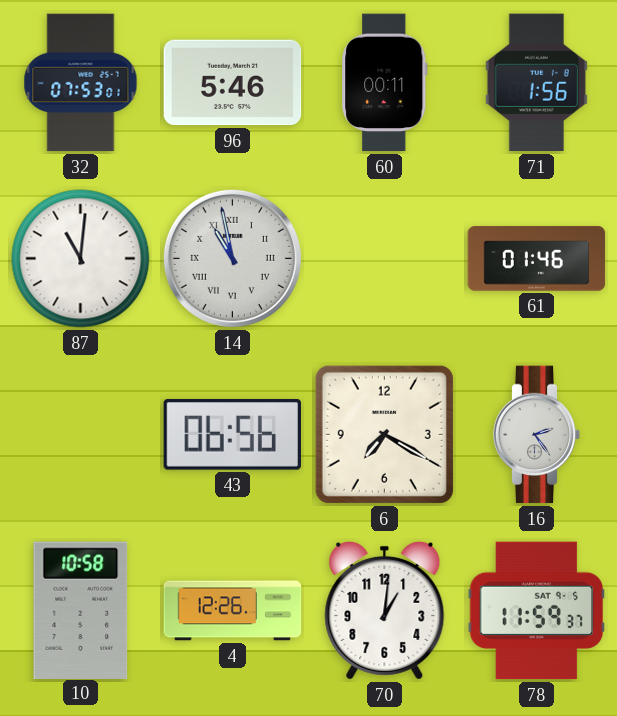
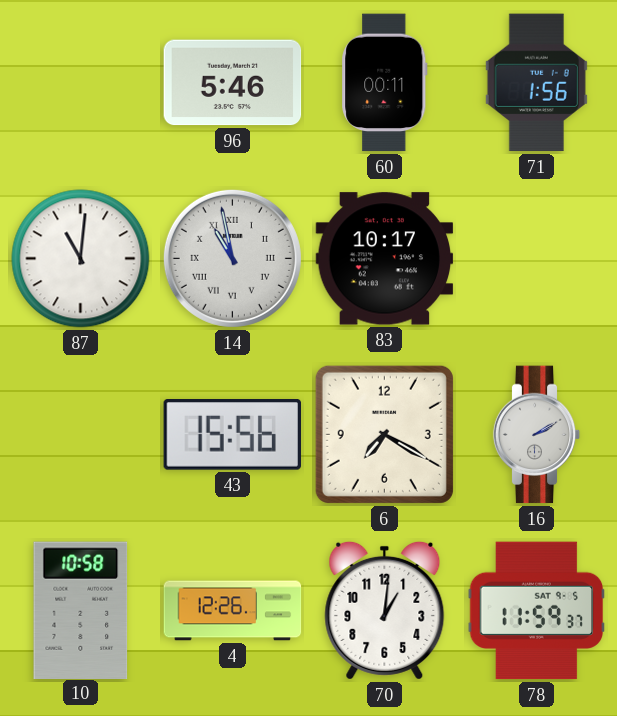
32: 07:53 -> none
83: none -> 10:17
61: 01:46 -> none
43: 06:56 -> 15:56
16: 2:24 -> 2:10
